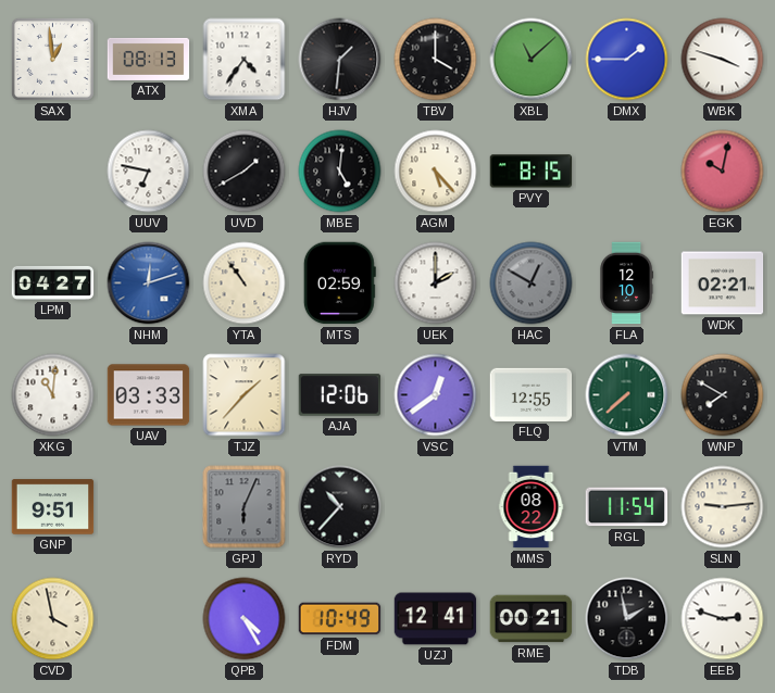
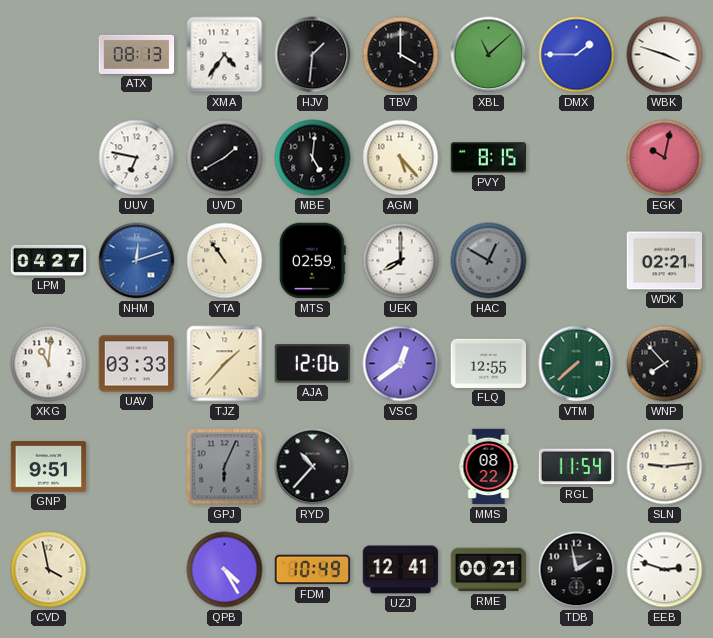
SAX: 12:59 -> none
UEK: 2:00 -> 8:00
FLA: 12:10 -> none
WNP: 7:50 -> 7:53
